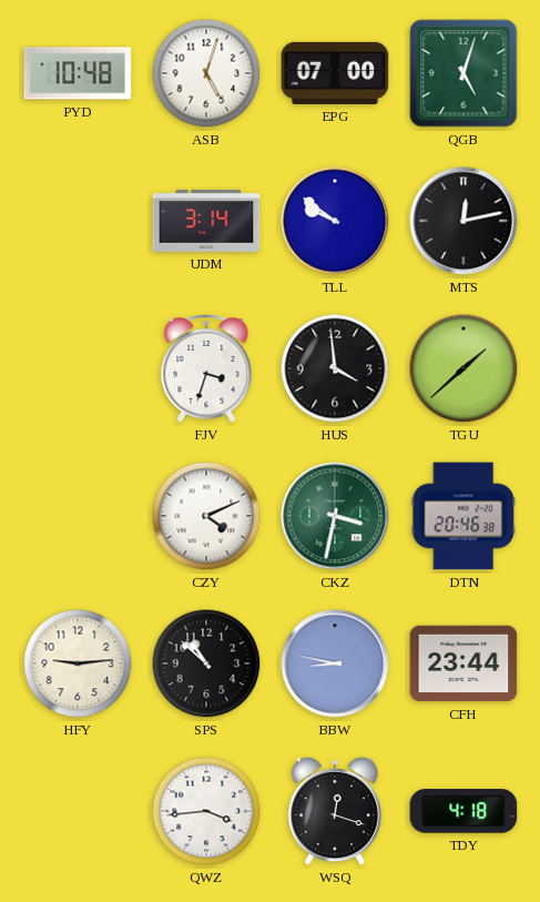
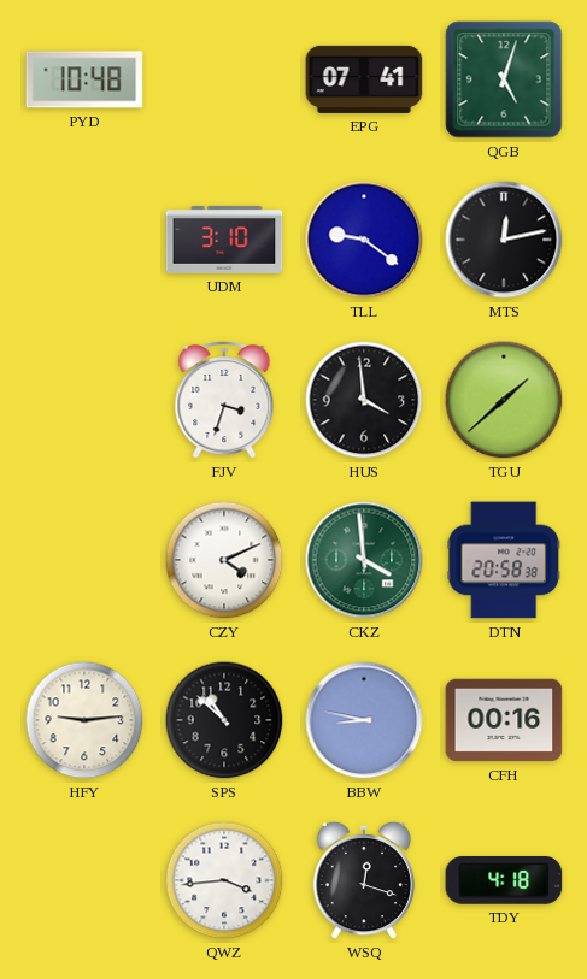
ASB: 5:03 -> none
EPG: 07:00 -> 07:41
UDM: 3:14 -> 3:10
TLL: 9:51 -> 9:21
CKZ: 3:32 -> 3:59
DTN: 20:46 -> 20:58
CFH: 23:44 -> 00:16
